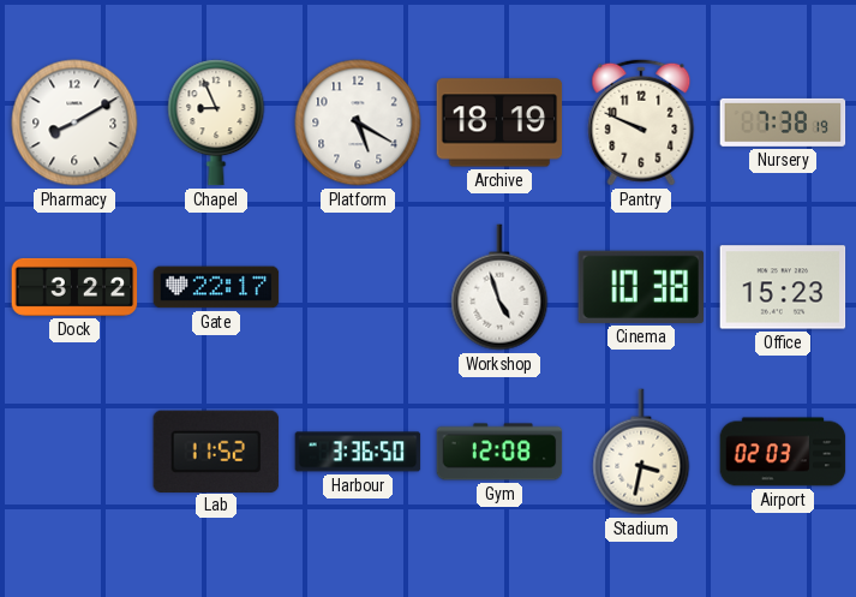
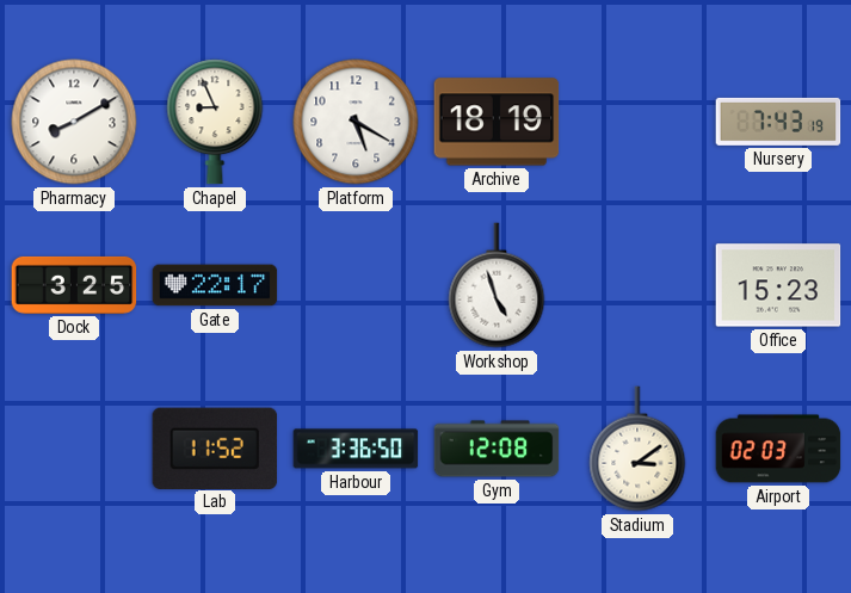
Pantry: 9:49 -> none
Nursery: 7:38 -> 7:43
Dock: 3:22 -> 3:25
Cinema: 10:38 -> none
Stadium: 3:32 -> 3:09
